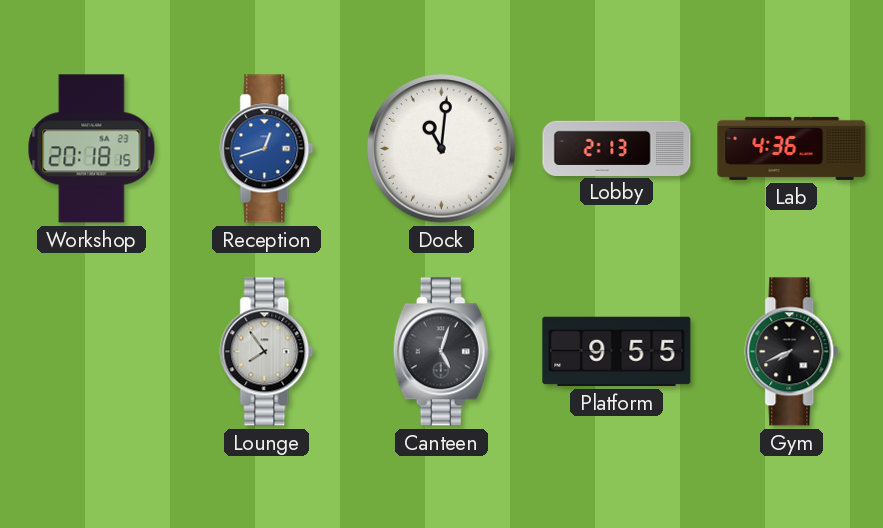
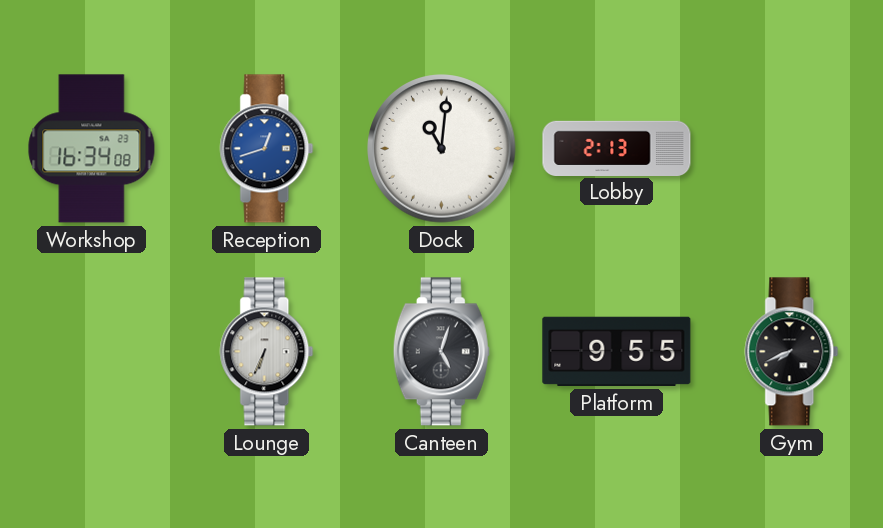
Workshop: 20:18 -> 16:34
Lab: 4:36 -> none
Lounge: 7:54 -> 6:34
